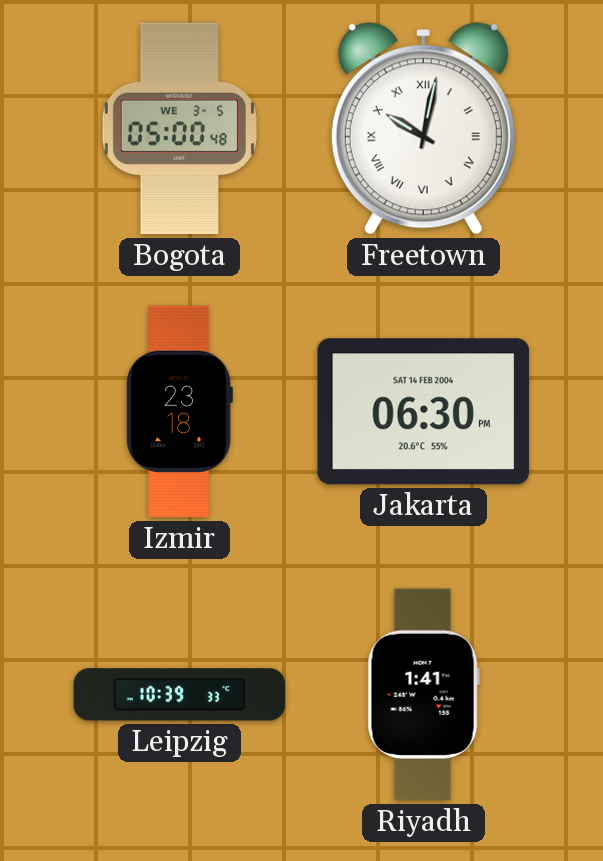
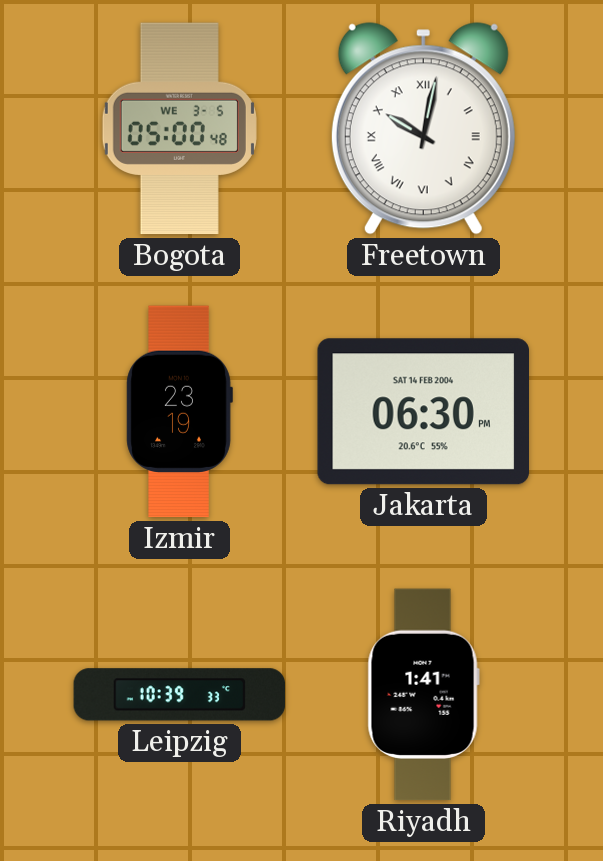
Izmir: 23:18 -> 23:19
